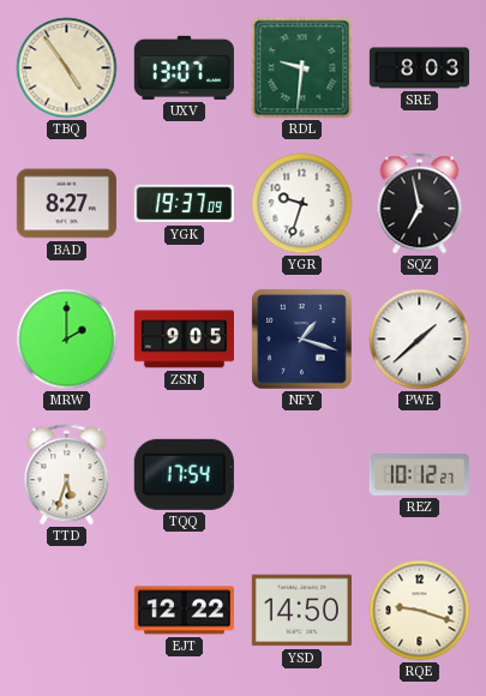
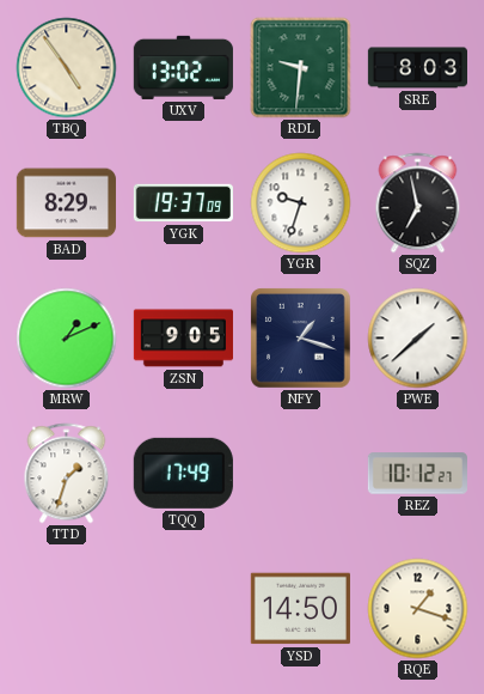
UXV: 13:07 -> 13:02
BAD: 8:27 -> 8:29
MRW: 2:00 -> 1:11
TTD: 5:33 -> 1:33
TQQ: 17:54 -> 17:49
EJT: 12:22 -> none
RQE: 9:18 -> 1:18
